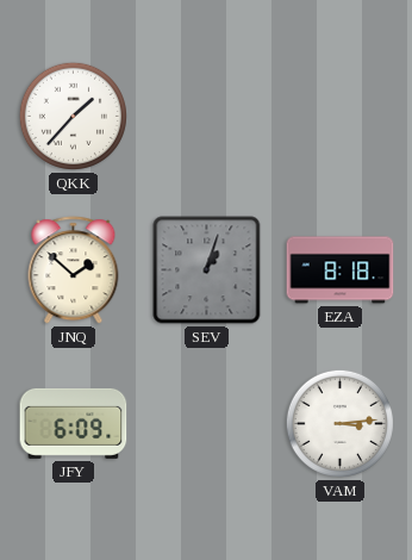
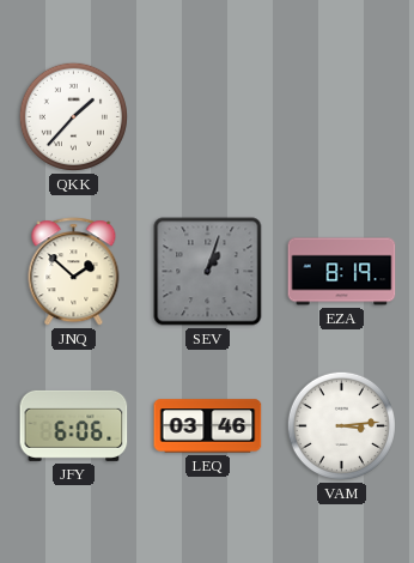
EZA: 8:18 -> 8:19
JFY: 6:09 -> 6:06
LEQ: none -> 03:46
